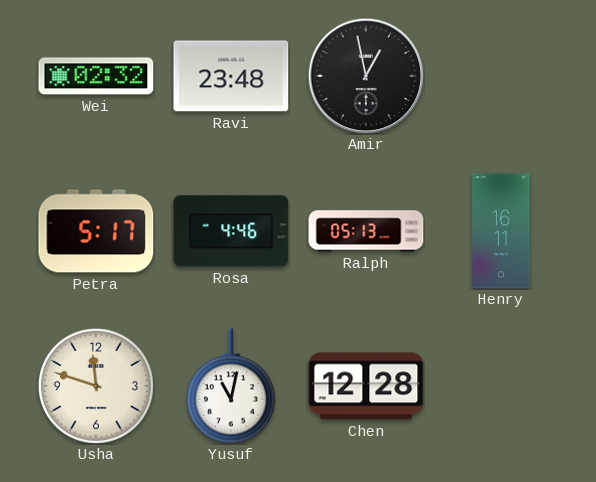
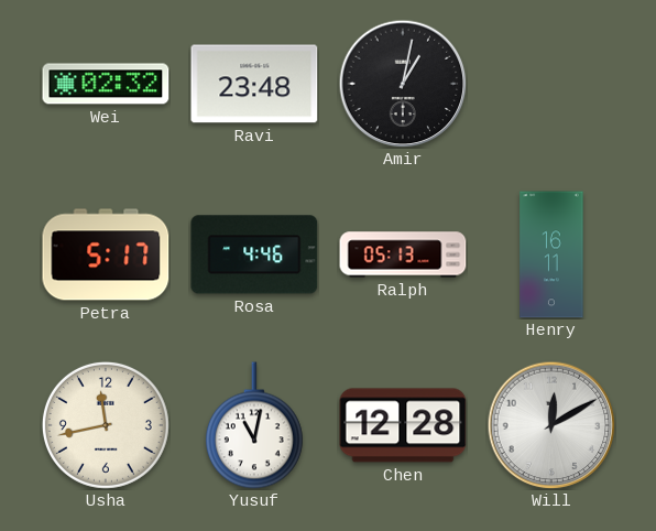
Amir: 12:58 -> 1:02
Usha: 11:48 -> 11:43
Will: none -> 12:10
